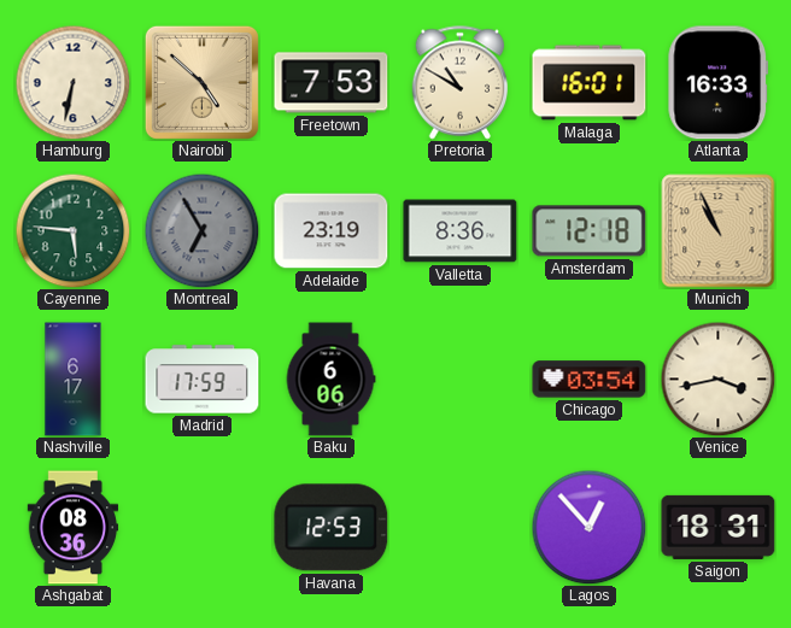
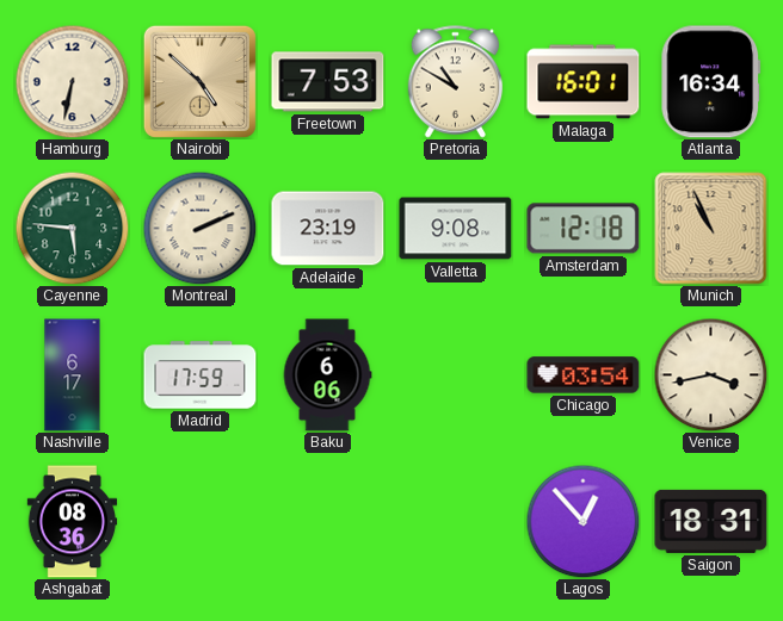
Atlanta: 16:33 -> 16:34
Montreal: 6:55 -> 2:11
Montreal dial: grey -> cream
Valletta: 8:36 -> 9:08
Havana: 12:53 -> none
